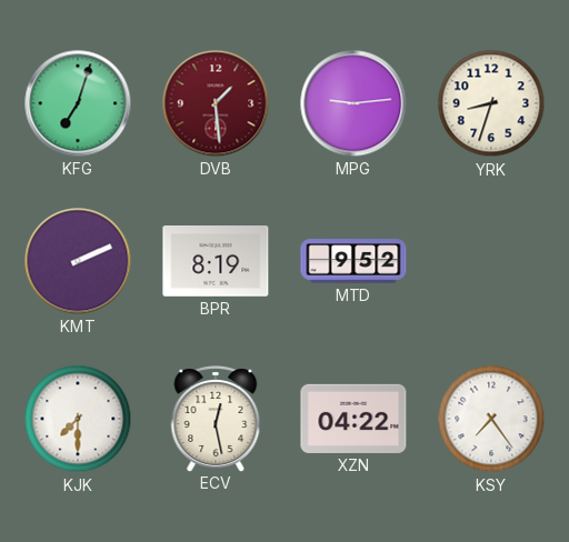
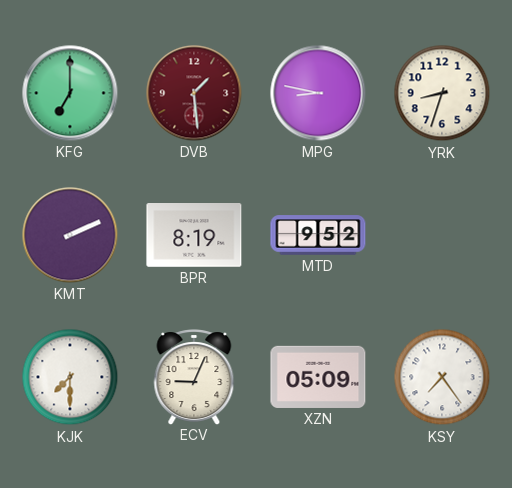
KFG: 7:03 -> 7:00
MPG: 9:14 -> 8:47
ECV: 12:28 -> 9:04
XZN: 04:22 -> 05:09
